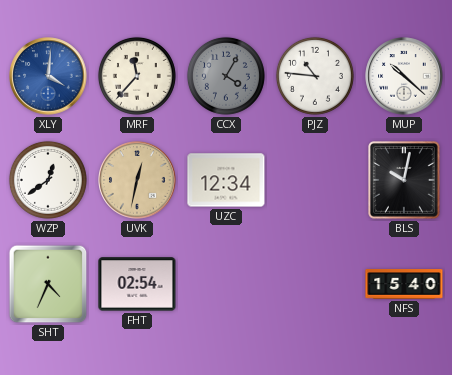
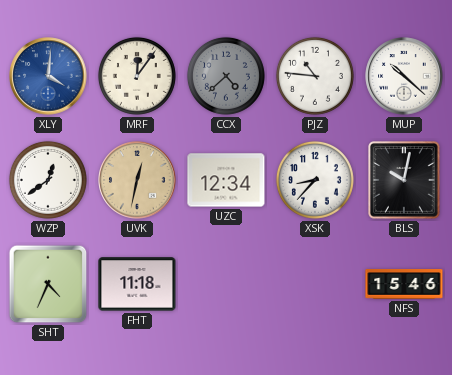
MRF: 11:37 -> 12:06
CCX: 4:05 -> 4:38
XSK: none -> 8:37
FHT: 02:54 -> 11:18
NFS: 15:40 -> 15:46
